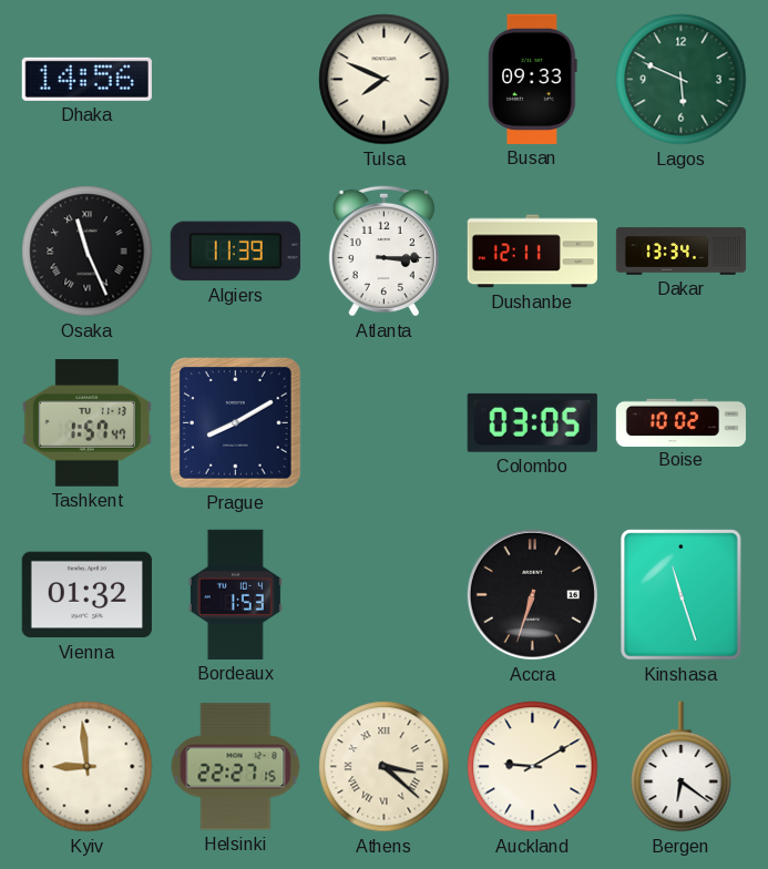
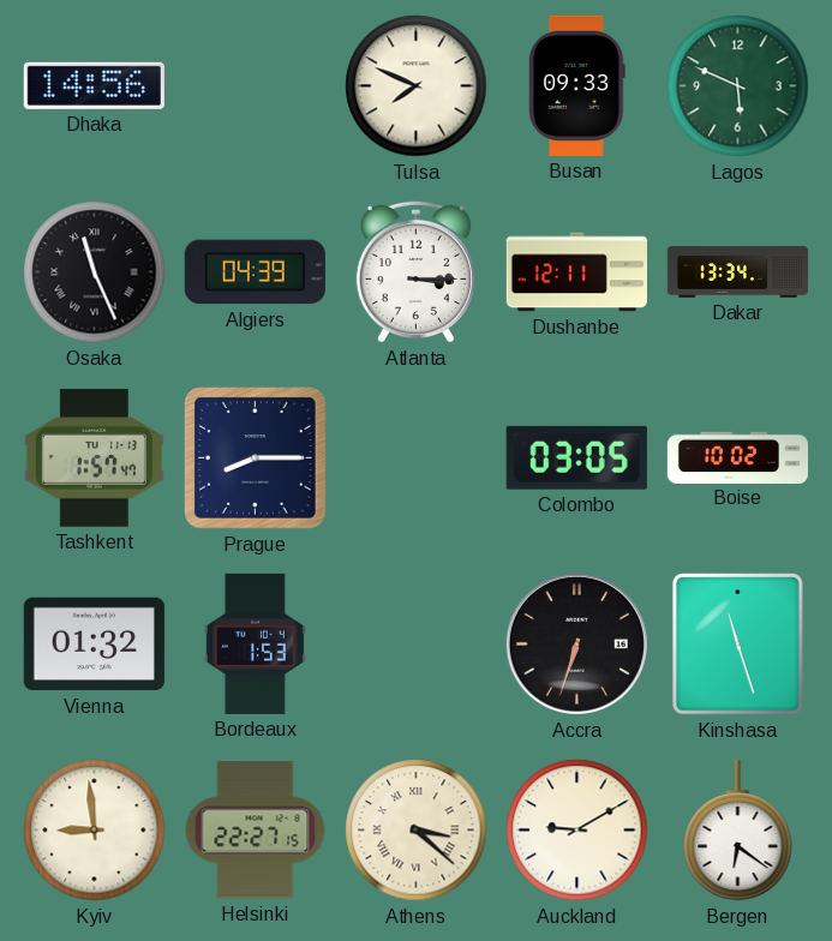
Algiers: 11:39 -> 04:39
Prague: 8:10 -> 8:15
